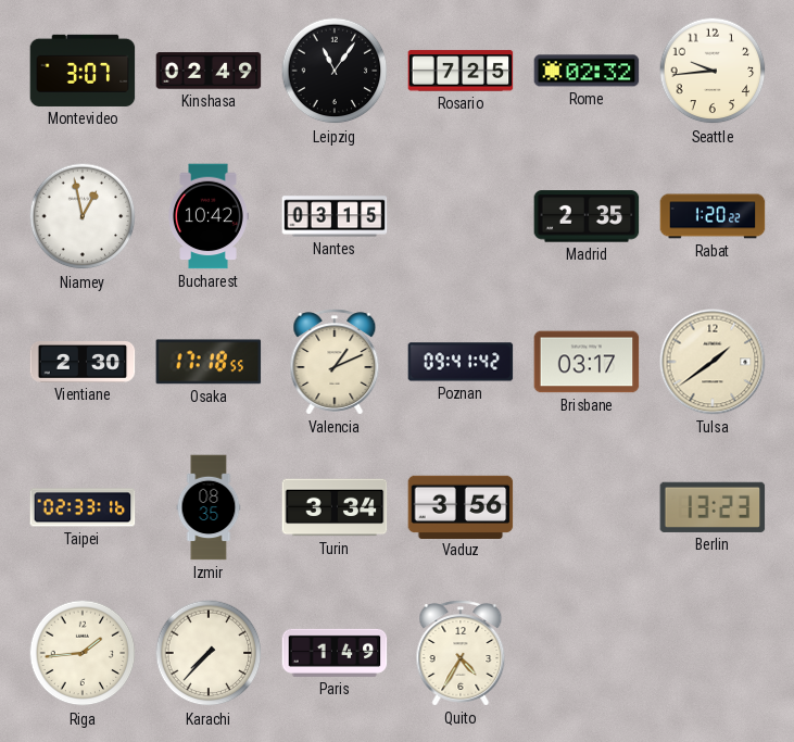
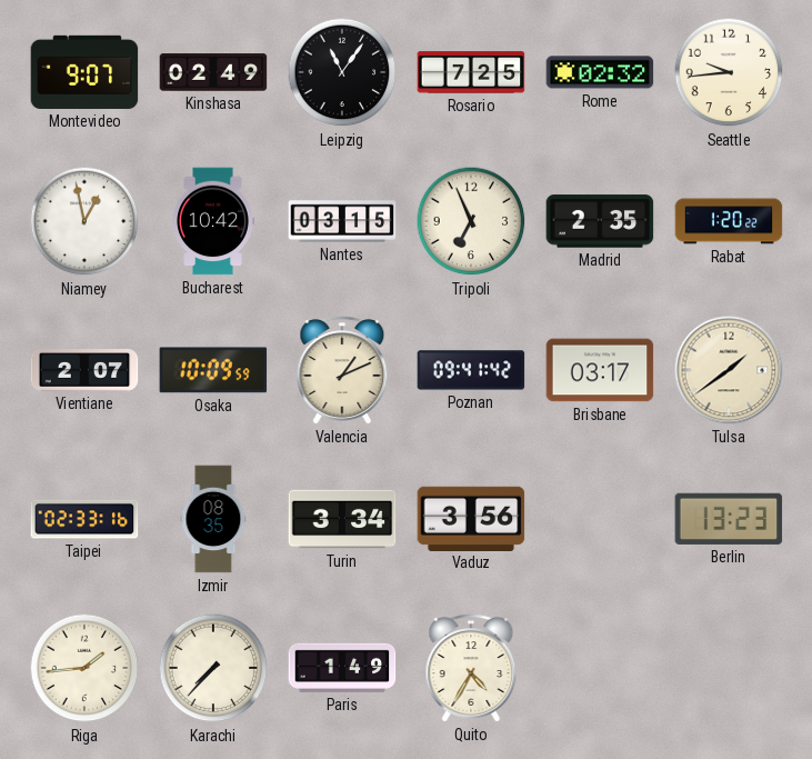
Montevideo: 3:07 -> 9:07
Tripoli: none -> 6:56
Vientiane: 2:30 -> 2:07
Osaka: 17:18 -> 10:09
